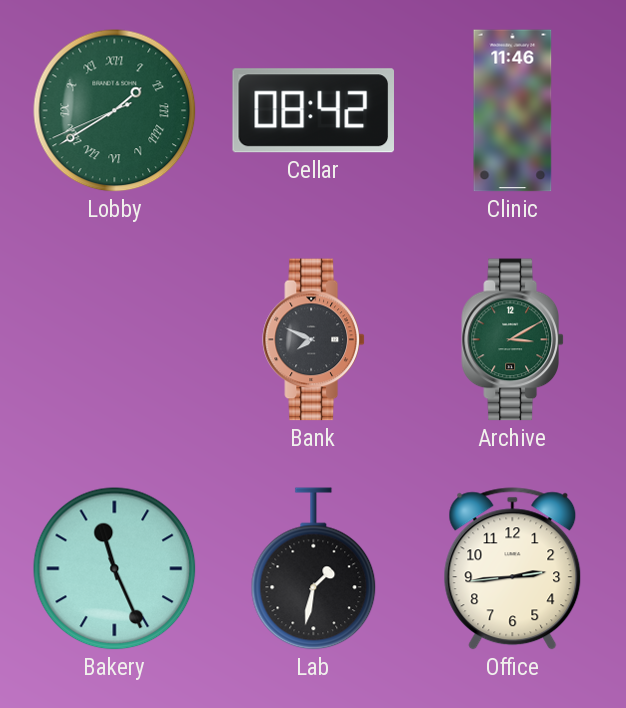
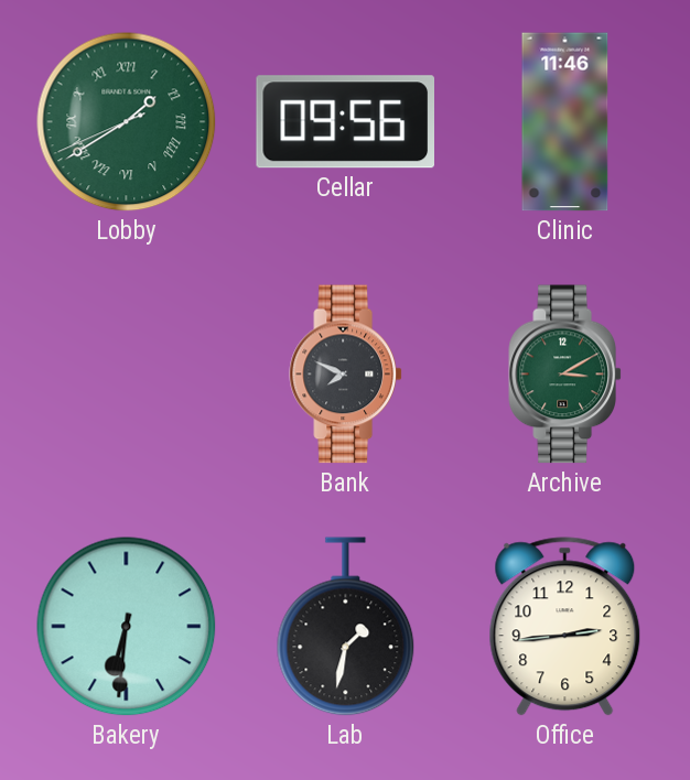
Cellar: 08:42 -> 09:56
Bakery: 11:26 -> 6:31
